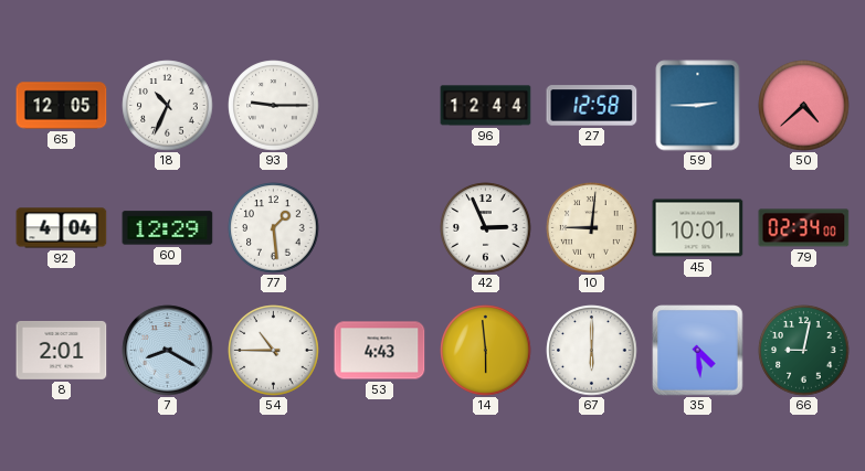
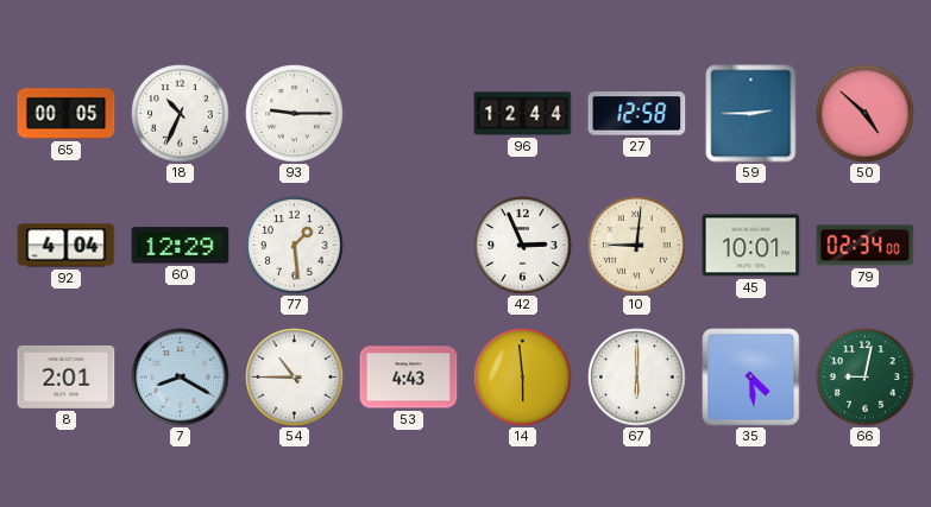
65: 12:05 -> 00:05
50: 4:38 -> 4:52
